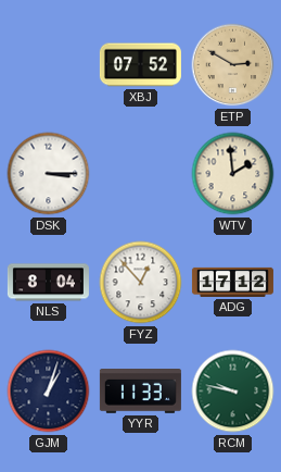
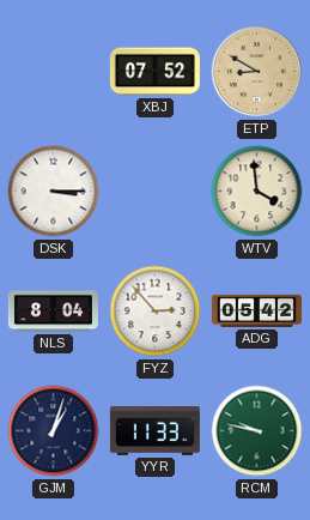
ETP: 2:50 -> 8:50
WTV: 1:59 -> 3:59
FYZ: 12:53 -> 2:53
ADG: 17:12 -> 05:42
